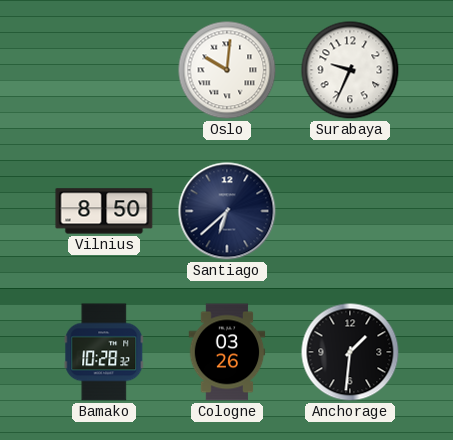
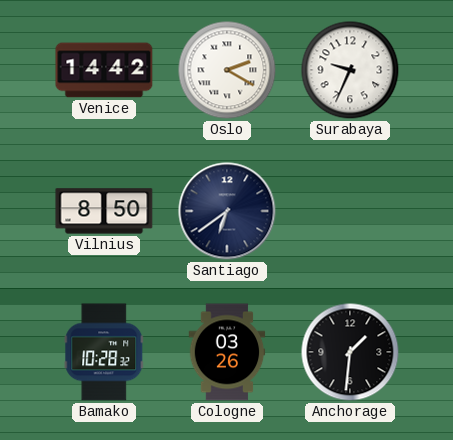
Venice: none -> 14:42
Oslo: 10:01 -> 2:20
Santiago: 6:38 -> 6:39
